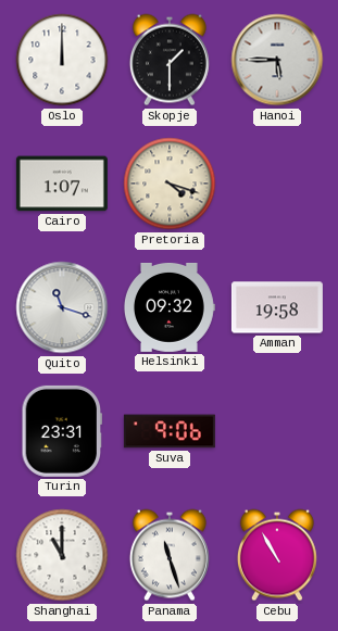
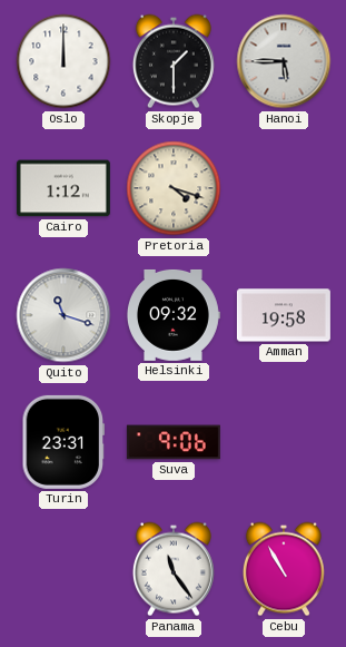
Cairo: 1:07 -> 1:12
Shanghai: 11:00 -> none
Panama: 11:27 -> 11:24
